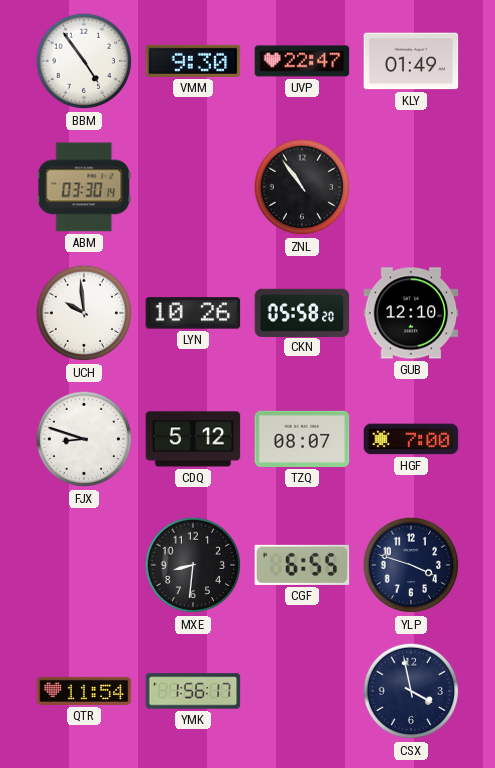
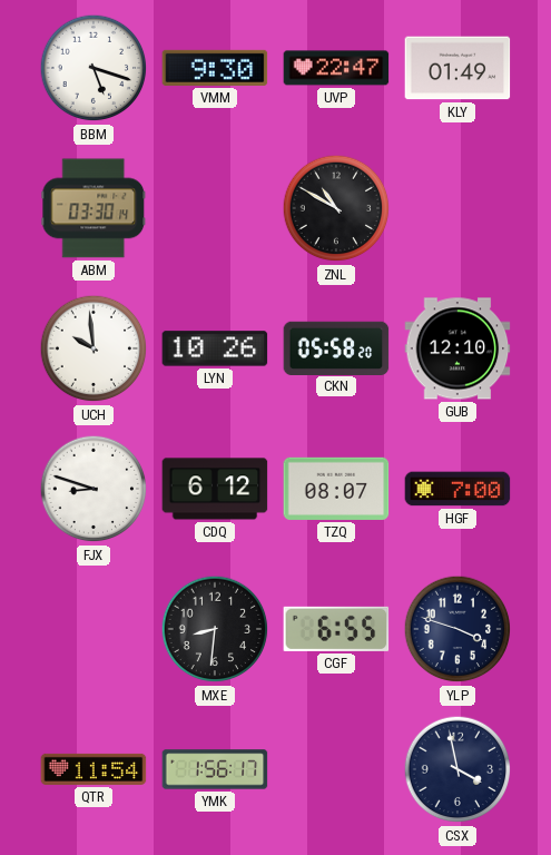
BBM: 4:54 -> 5:18
ZNL: 10:54 -> 10:50
CDQ: 5:12 -> 6:12
